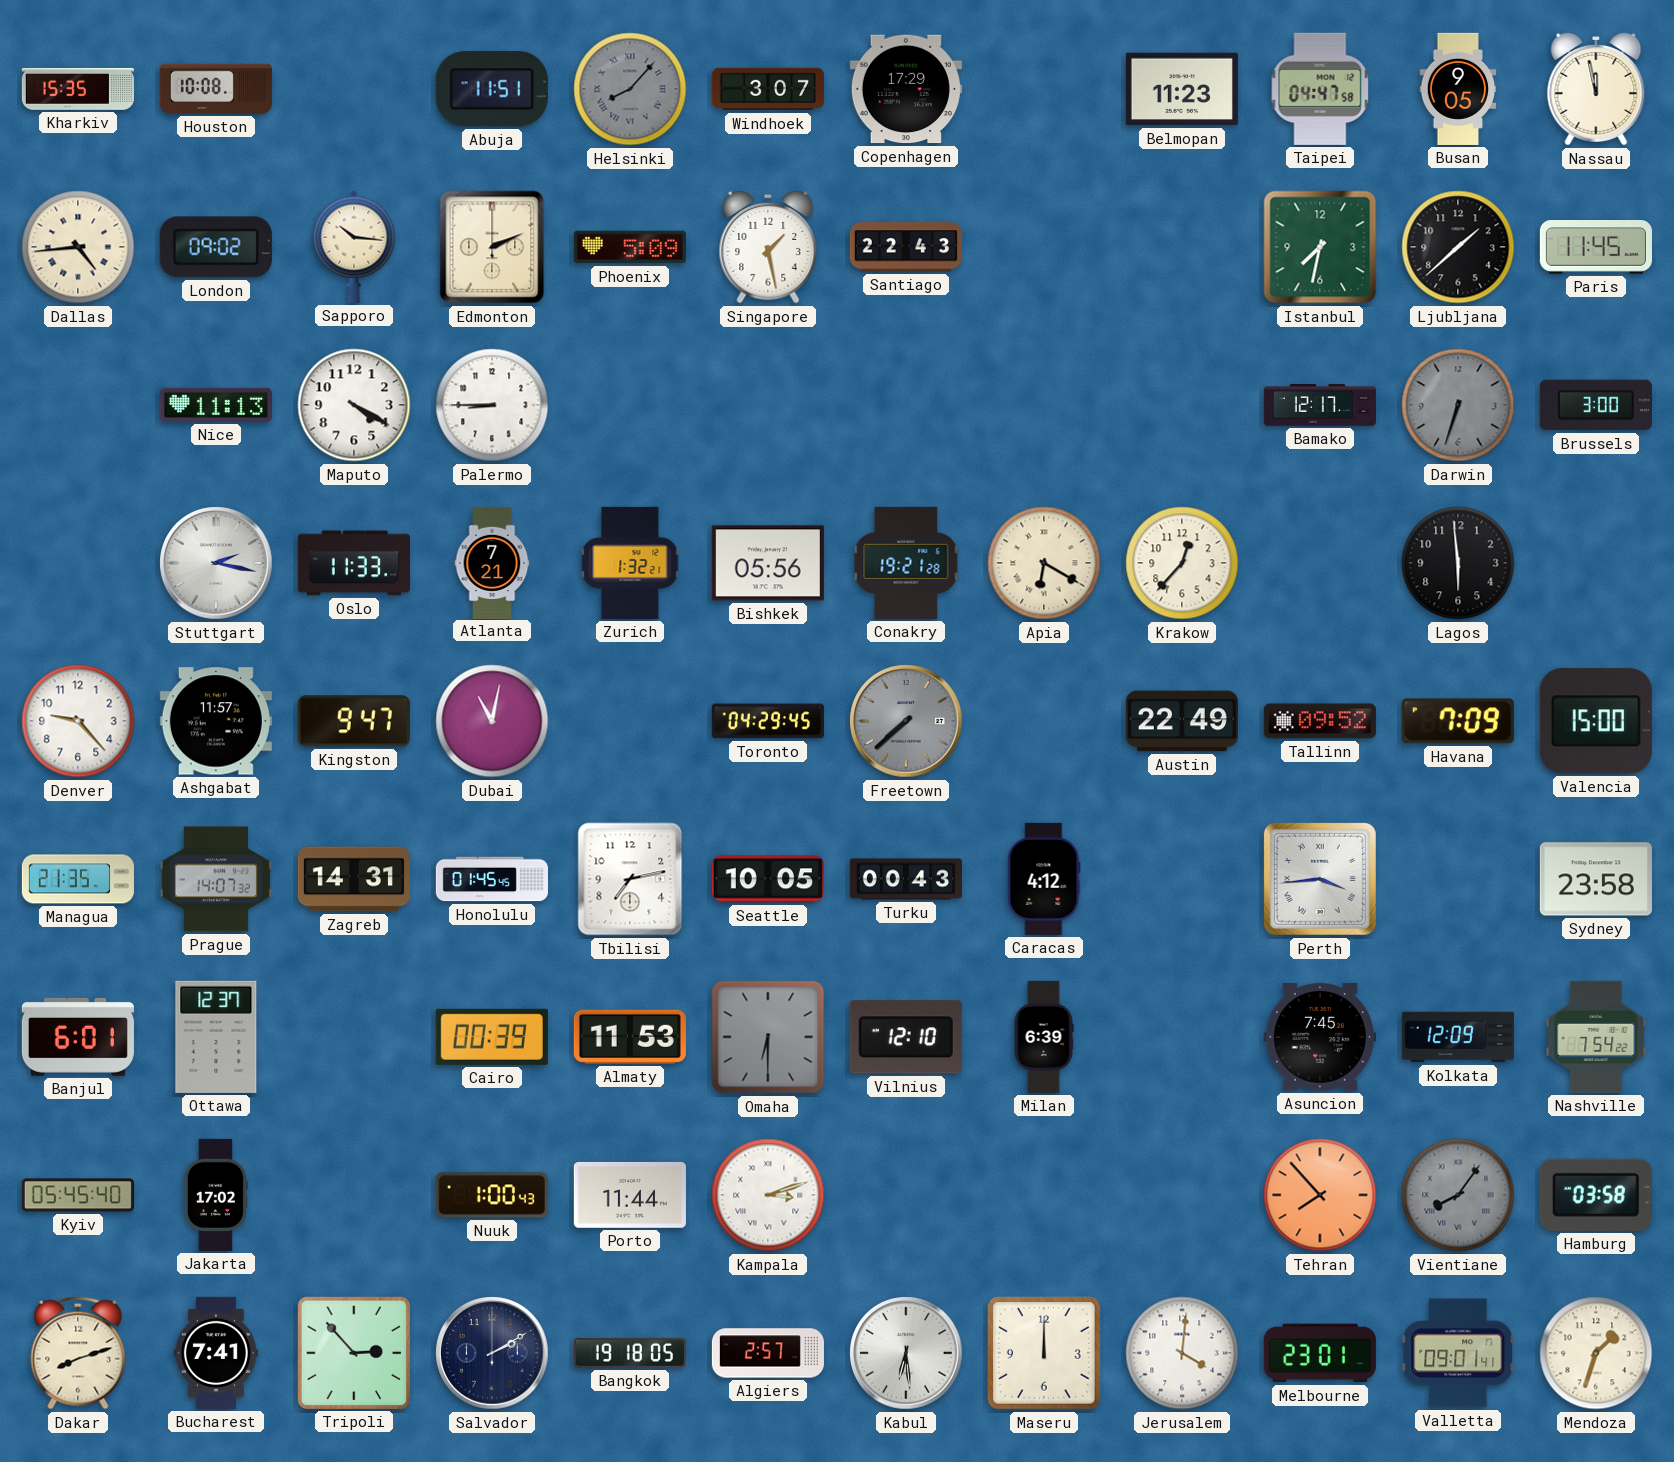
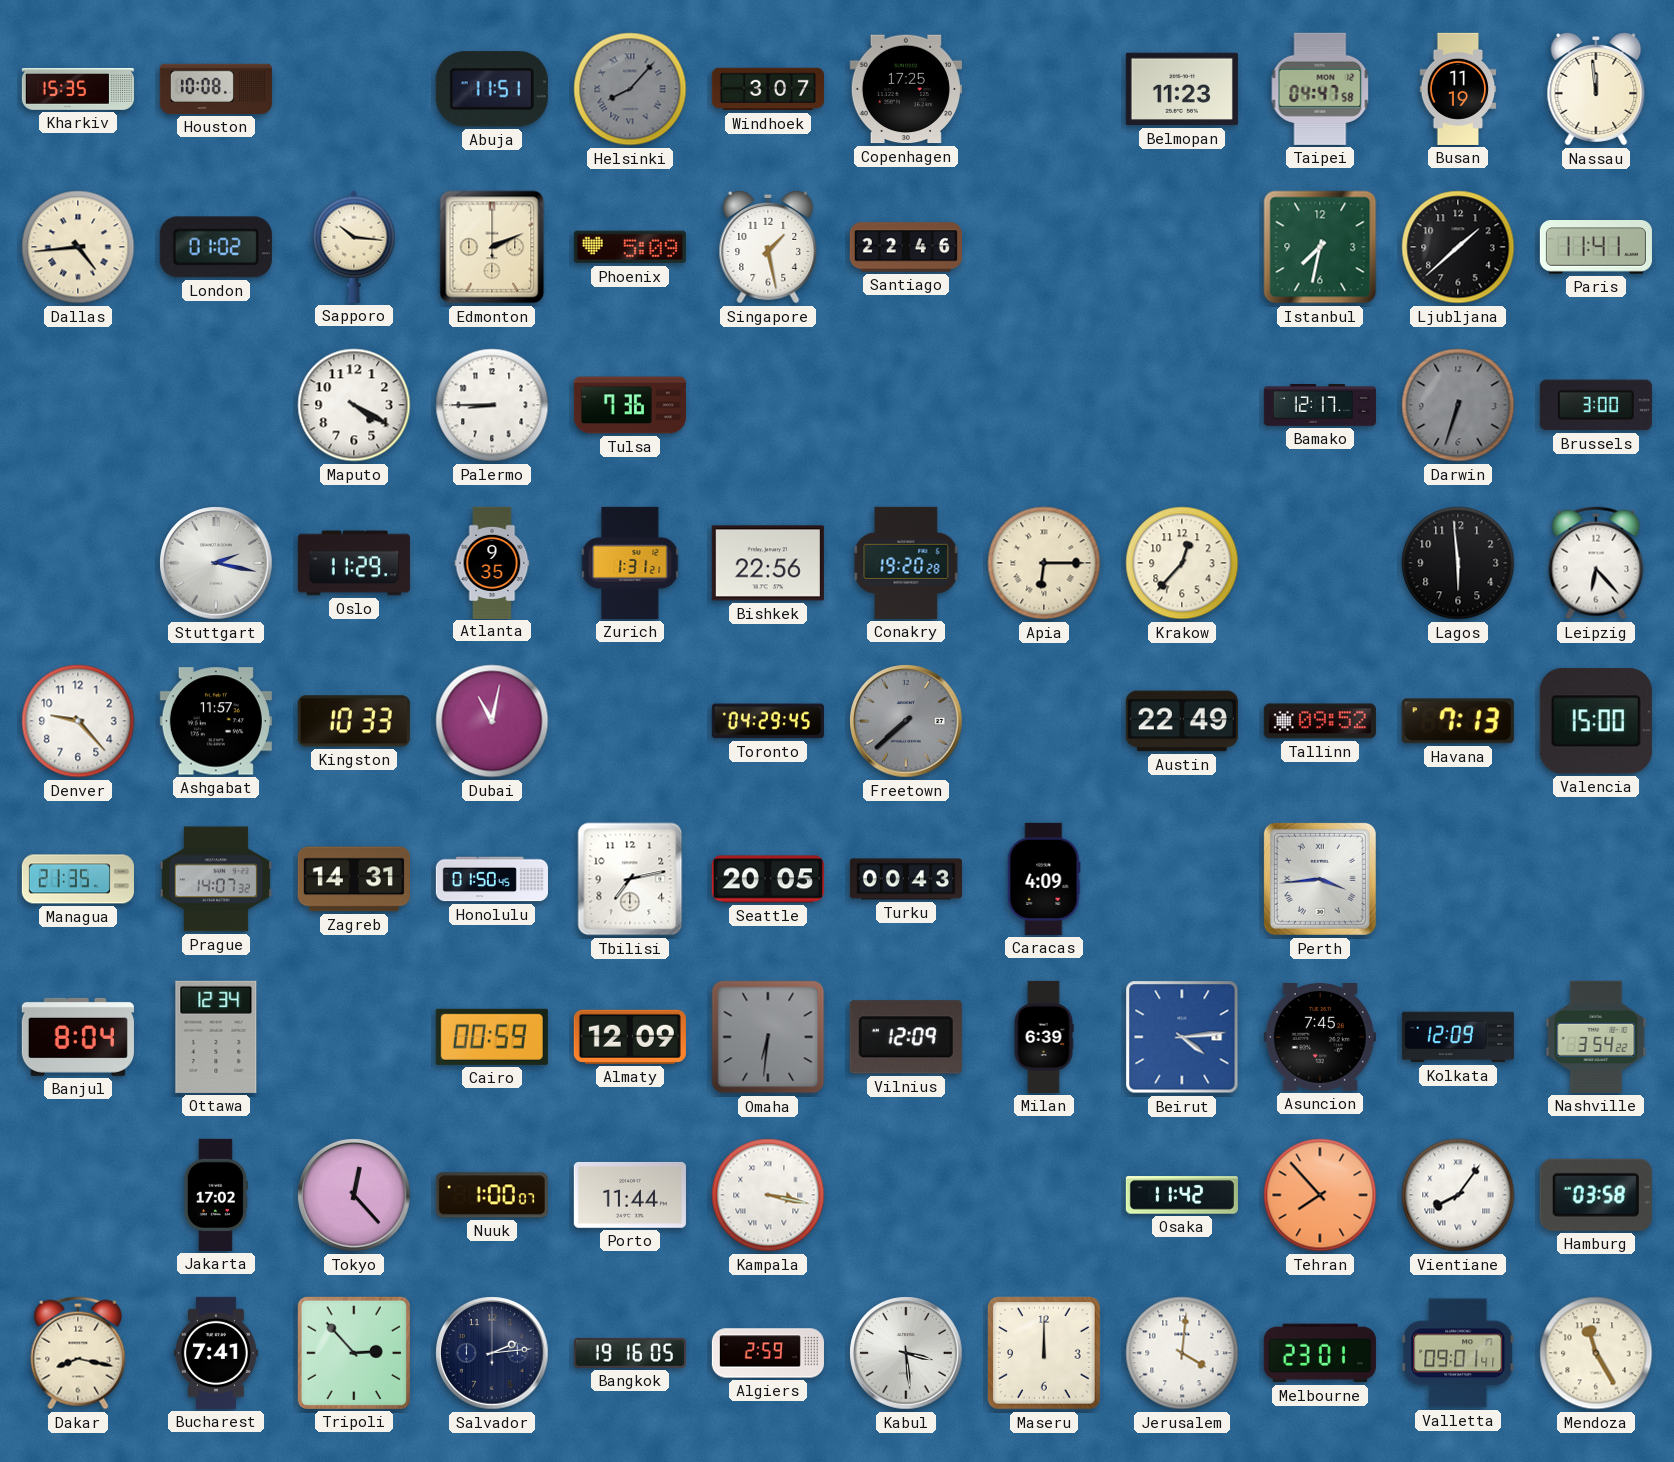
Copenhagen: 17:29 -> 17:25
Busan: 9:05 -> 11:19
Nassau: 11:58 -> 11:59
London: 09:02 -> 01:02
Santiago: 22:43 -> 22:46
Paris: 11:45 -> 11:41
Nice: 11:13 -> none
Tulsa: none -> 7:36
Oslo: 11:33 -> 11:29
Atlanta: 7:21 -> 9:35
Zurich: 1:32 -> 1:31
Bishkek: 05:56 -> 22:56
Conakry: 19:21 -> 19:20
Apia: 6:20 -> 6:15
Leipzig: none -> 6:23
Kingston: 9:47 -> 10:33
Havana: 7:09 -> 7:13
Honolulu: 01:45 -> 01:50
Seattle: 10:05 -> 20:05
Caracas: 4:12 -> 4:09
Sydney: 23:58 -> none
Banjul: 6:01 -> 8:04
Ottawa: 12:37 -> 12:34
Cairo: 00:39 -> 00:59
Almaty: 11:53 -> 12:09
Omaha: 6:30 -> 6:31
Vilnius: 12:10 -> 12:09
Beirut: none -> 4:14
Nashville: 7:54 -> 3:54
Kyiv: 05:45 -> none
Tokyo: none -> 12:23
Nuuk: 1:00:43 -> 1:00:07
Kampala: 3:12 -> 3:17
Osaka: none -> 11:42
Vientiane dial: grey -> white
Dakar: 8:12 -> 8:17
Salvador: 2:10 -> 2:14
Bangkok: 19:18 -> 19:16
Algiers: 2:57 -> 2:59
Kabul: 6:29 -> 3:29
Mendoza: 1:33 -> 11:25
